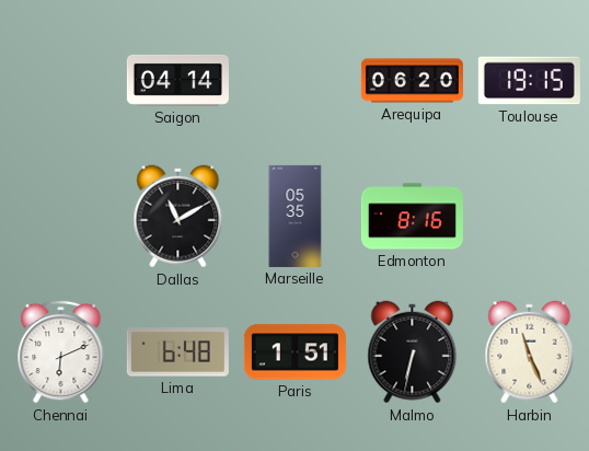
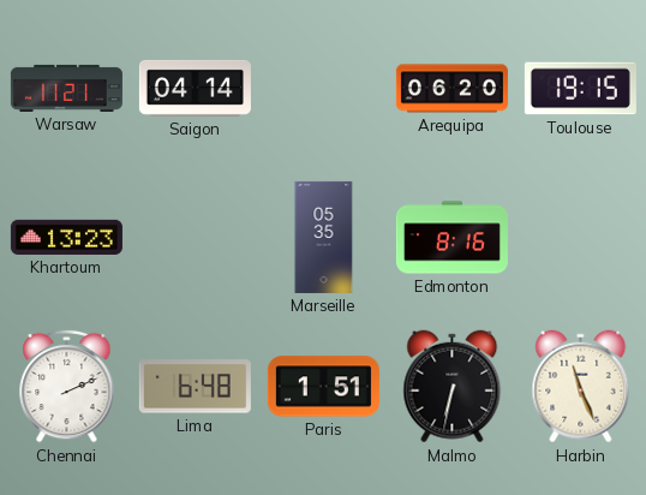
Warsaw: none -> 11:21
Khartoum: none -> 13:23
Dallas: 11:10 -> none
Chennai: 6:11 -> 2:11
